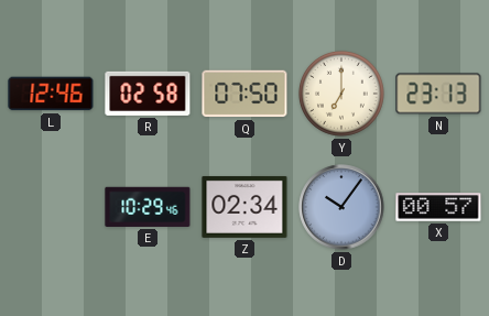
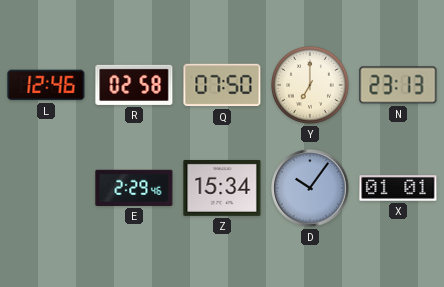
E: 10:29 -> 2:29
Z: 02:34 -> 15:34
X: 00:57 -> 01:01
